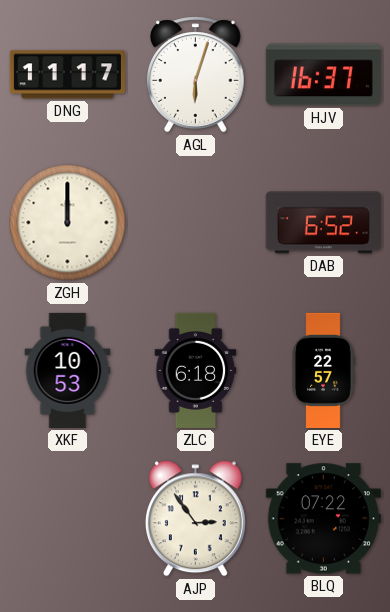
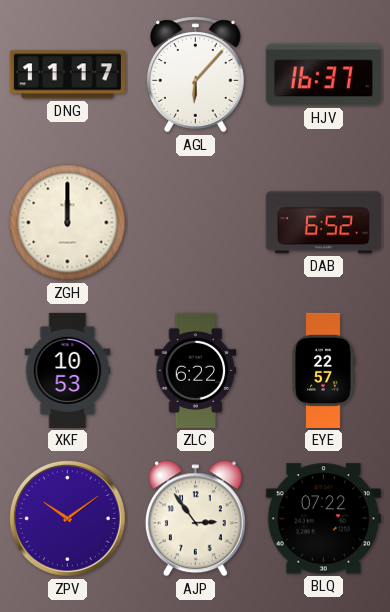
AGL: 6:03 -> 6:07
ZLC: 6:18 -> 6:22
ZPV: none -> 10:09
